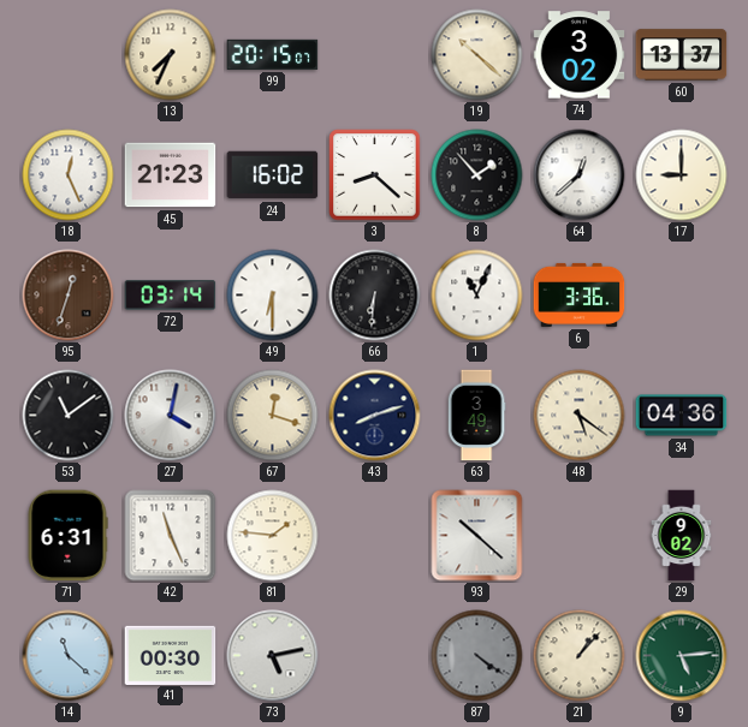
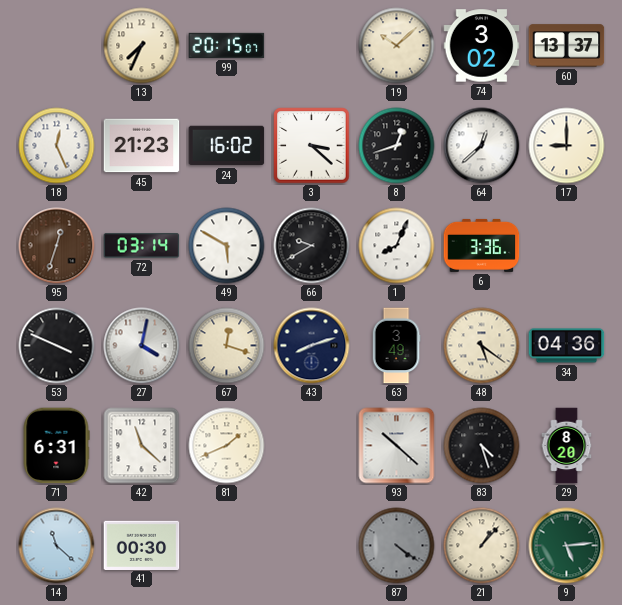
19: 10:22 -> 10:08
3: 8:22 -> 3:22
8: 1:53 -> 12:42
49: 6:30 -> 5:50
66: 6:31 -> 9:40
1: 11:04 -> 8:04
53: 11:09 -> 3:49
42: 11:26 -> 11:22
81: 1:46 -> 1:41
83: none -> 4:27
29: 9:02 -> 8:20
73: 5:13 -> none
